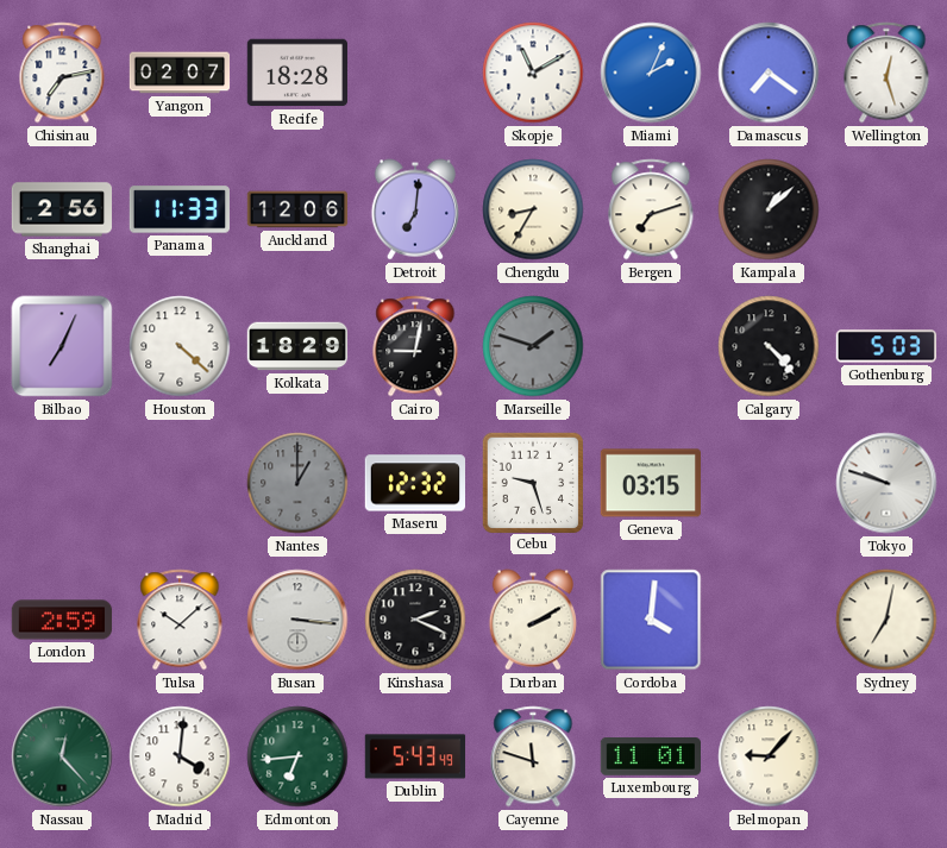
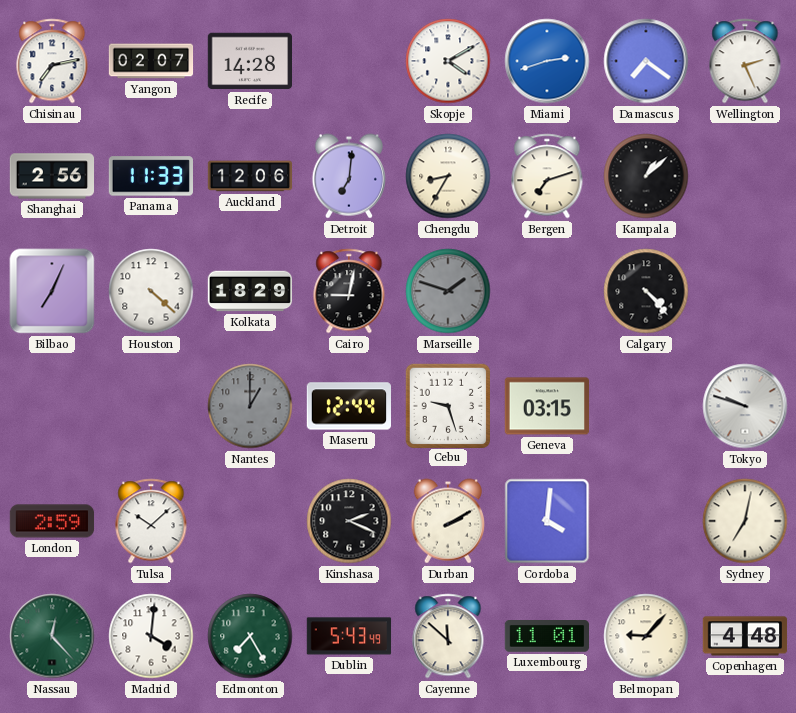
Recife: 18:28 -> 14:28
Skopje: 11:10 -> 4:10
Miami: 2:04 -> 2:42
Wellington: 12:27 -> 2:26
Gothenburg: 5:03 -> none
Maseru: 12:32 -> 12:44
Busan: 3:16 -> none
Edmonton: 6:44 -> 7:25
Cayenne: 11:48 -> 11:52
Copenhagen: none -> 4:48
